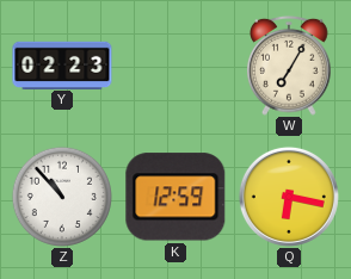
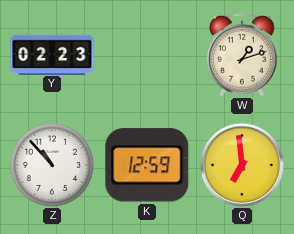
W: 7:05 -> 1:12
Q: 6:17 -> 6:59
